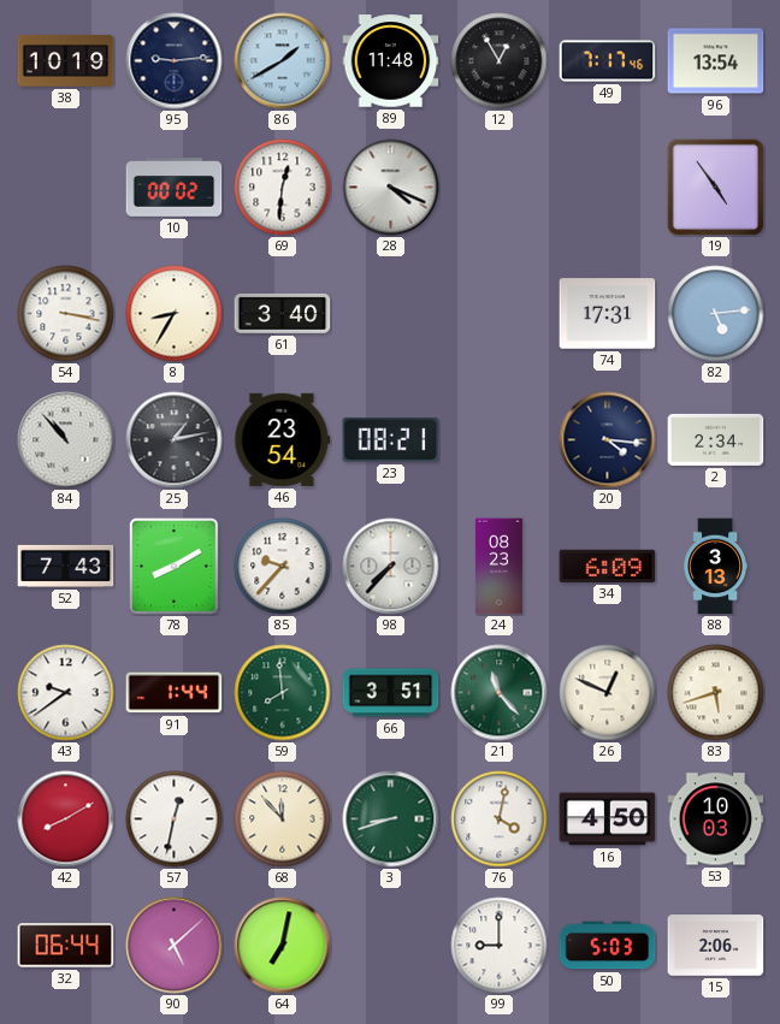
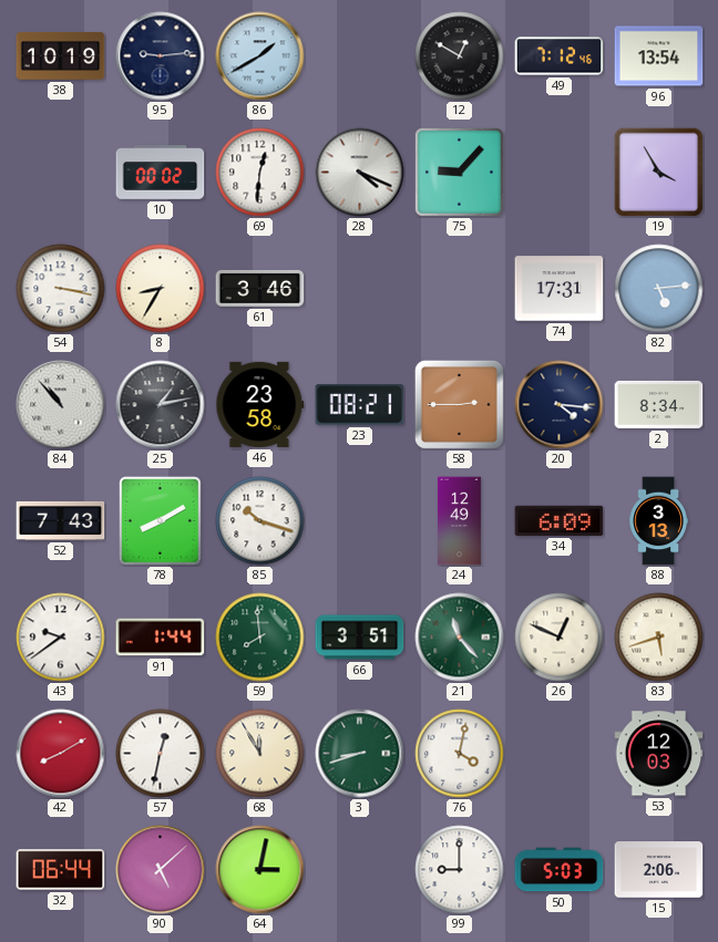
89: 11:48 -> none
12: 12:55 -> 12:50
49: 7:17 -> 7:12
75: none -> 9:07
19: 4:54 -> 3:55
61: 3:40 -> 3:46
46: 23:54 -> 23:58
58: none -> 2:45
2: 2:34 -> 8:34
85: 9:37 -> 10:18
98: 7:37 -> none
24: 08:23 -> 12:49
68: 11:53 -> 11:55
16: 4:50 -> none
53: 10:03 -> 12:03
64: 7:02 -> 3:02
